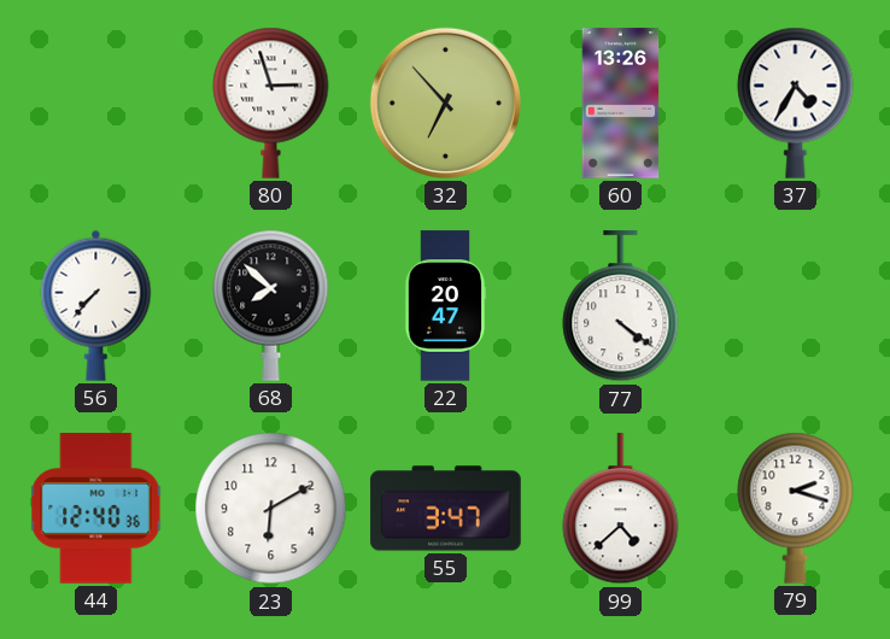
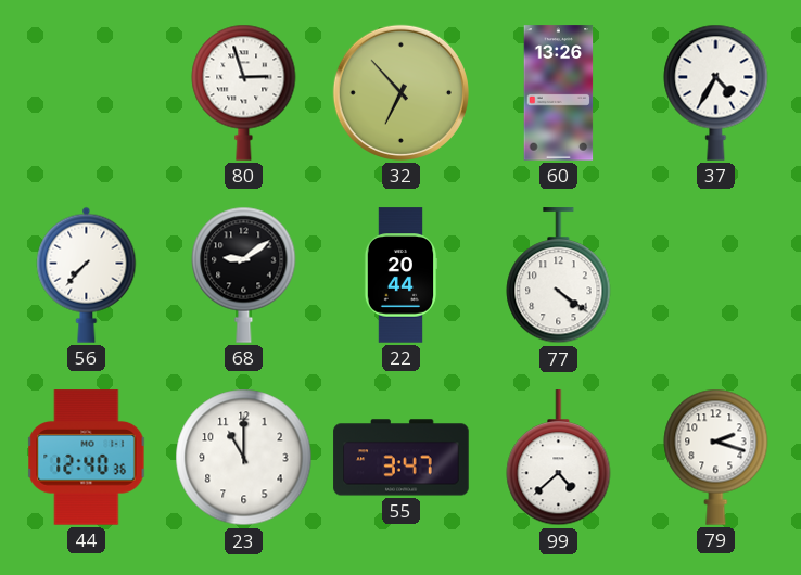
68: 7:52 -> 9:09
22: 20:47 -> 20:44
23: 6:10 -> 11:00
